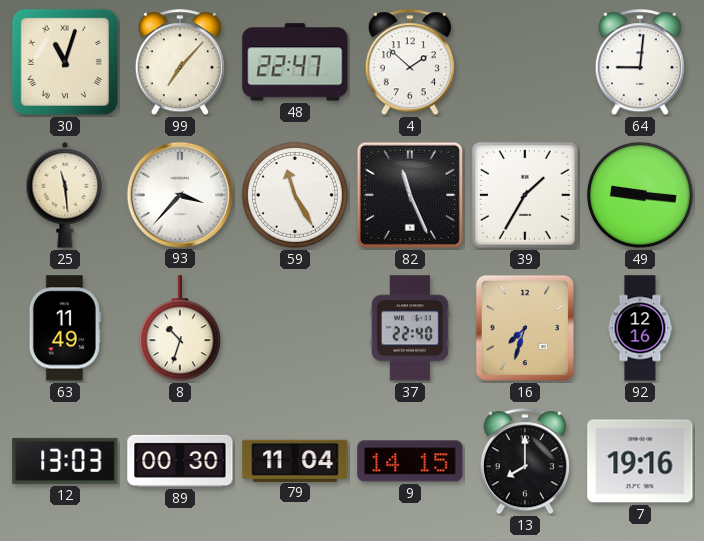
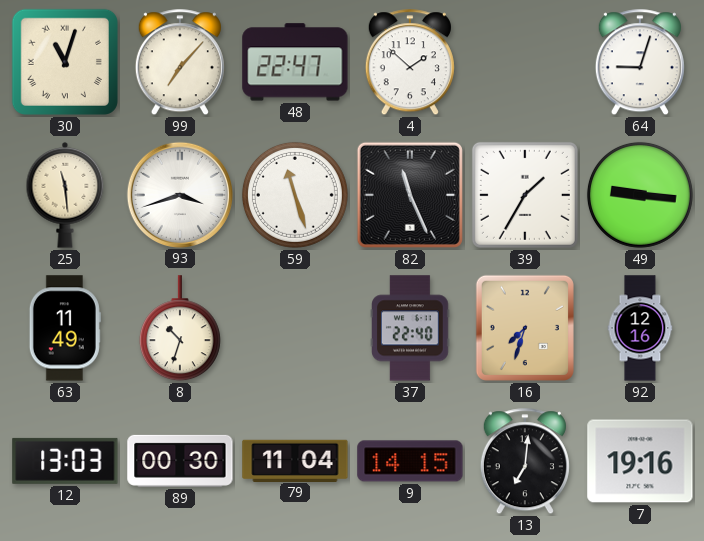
64: 9:01 -> 9:03
93: 3:37 -> 3:42
59: 11:25 -> 11:27
13: 8:00 -> 7:01
